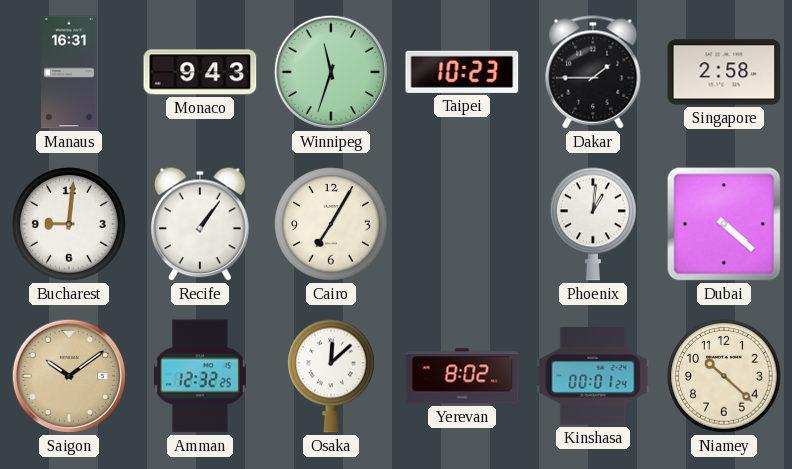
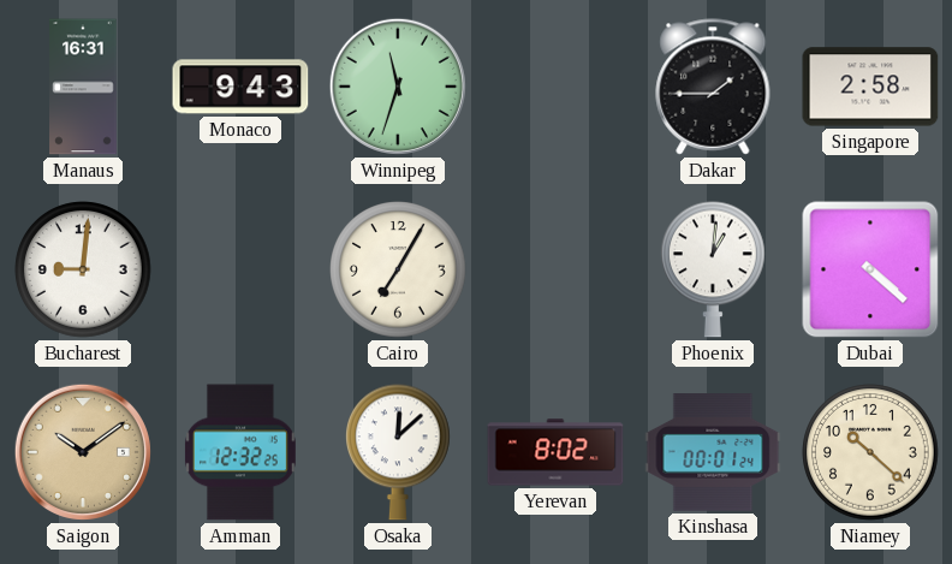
Taipei: 10:23 -> none
Recife: 1:06 -> none
